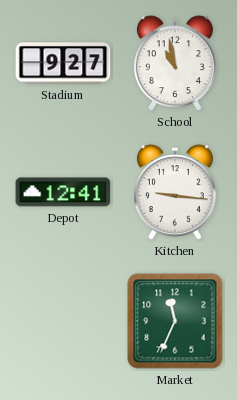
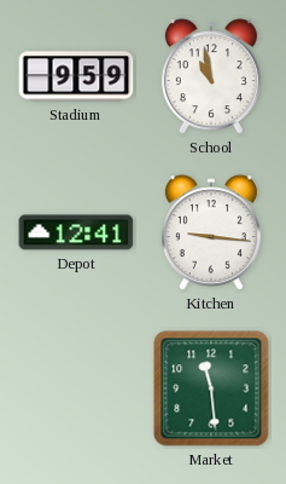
Stadium: 9:27 -> 9:59
Market: 11:34 -> 11:29
